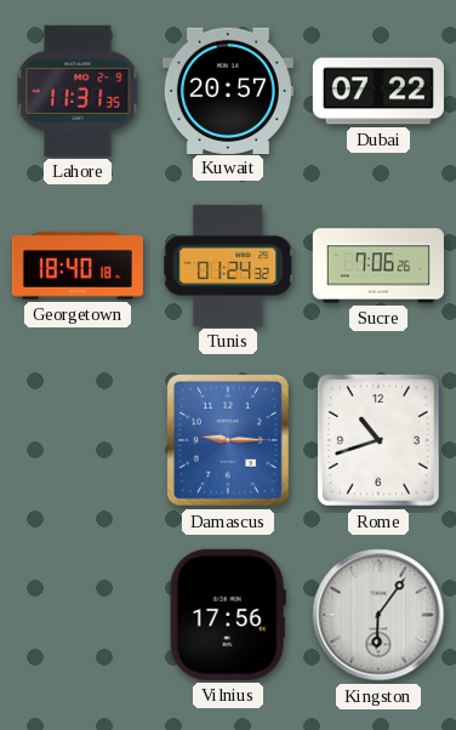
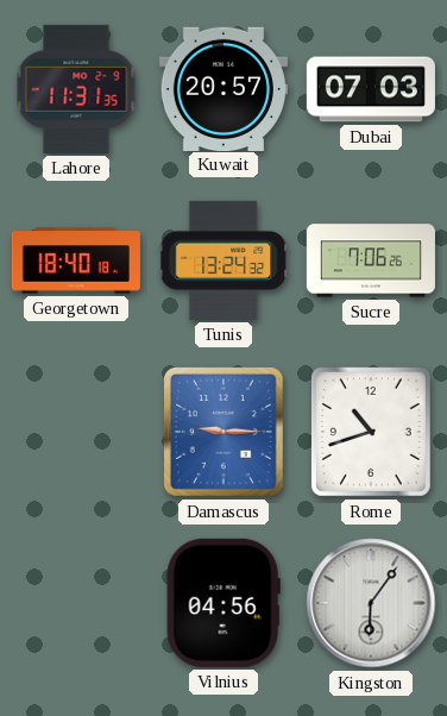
Dubai: 07:22 -> 07:03
Tunis: 01:24 -> 13:24
Vilnius: 17:56 -> 04:56
